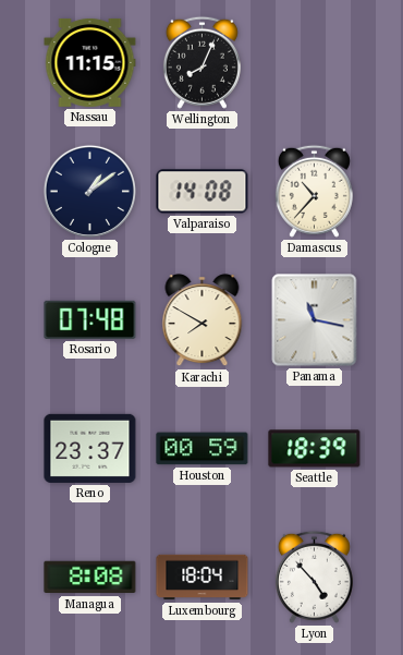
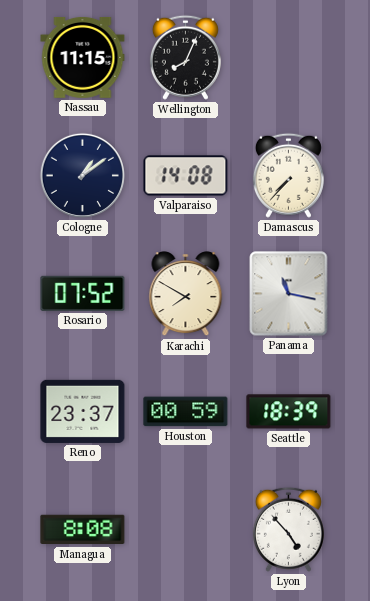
Damascus: 10:37 -> 7:37
Rosario: 07:48 -> 07:52
Luxembourg: 18:04 -> none
